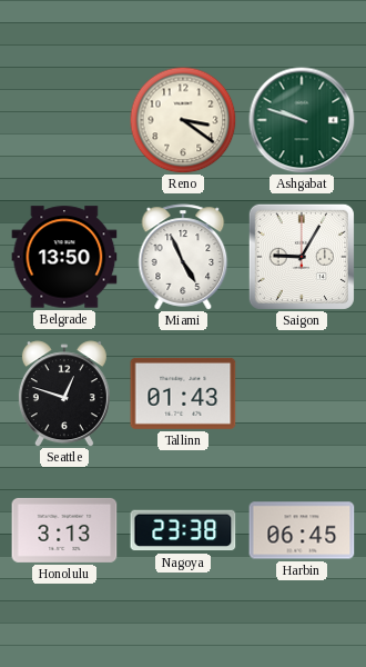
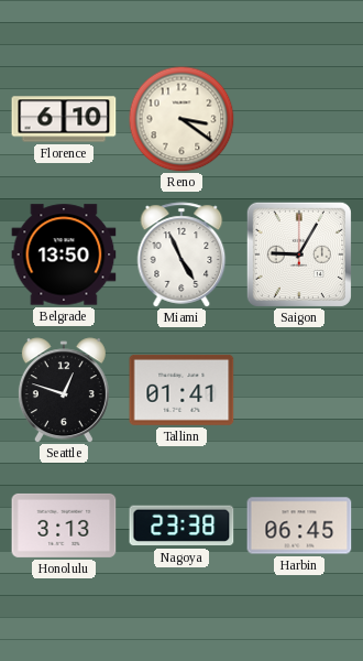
Florence: none -> 6:10
Ashgabat: 9:48 -> none
Tallinn: 01:43 -> 01:41
